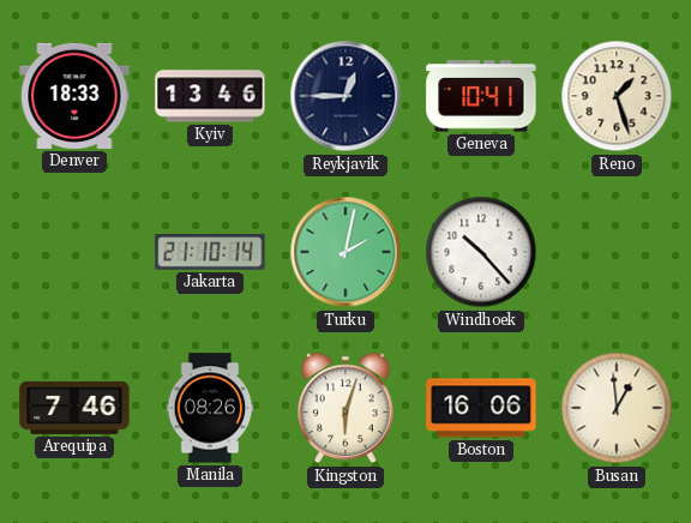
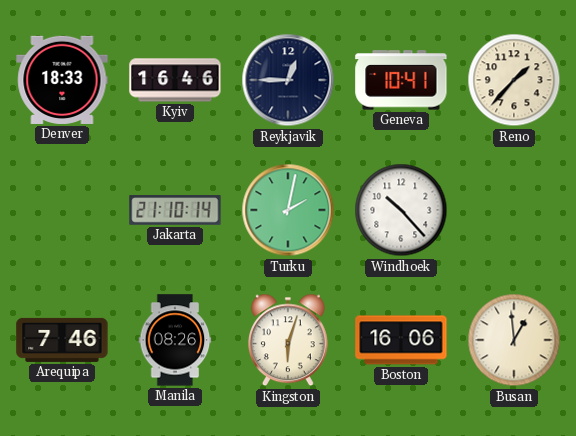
Kyiv: 13:46 -> 16:46
Reno: 1:27 -> 1:37
